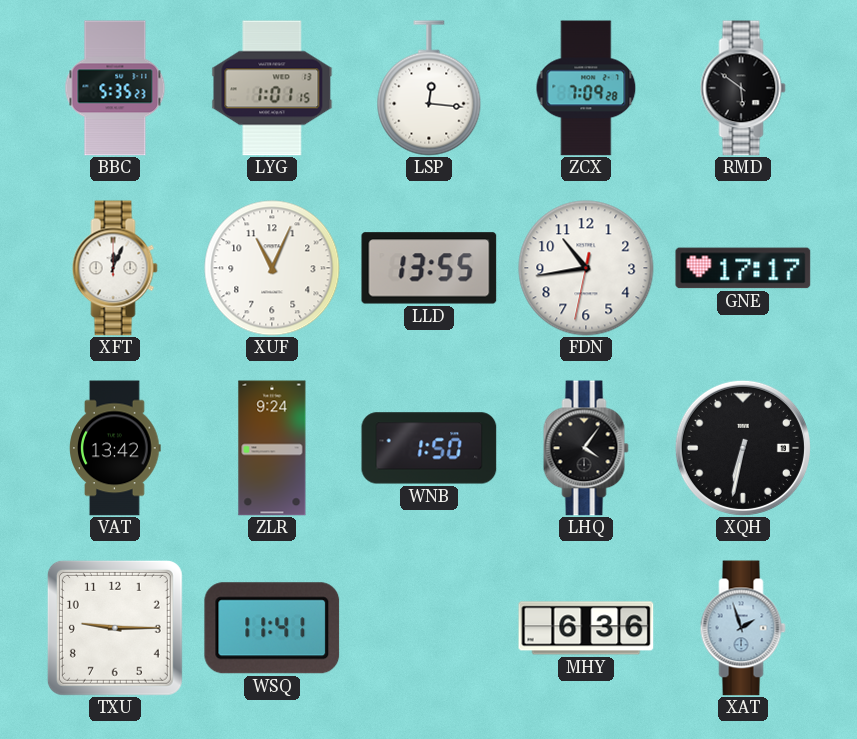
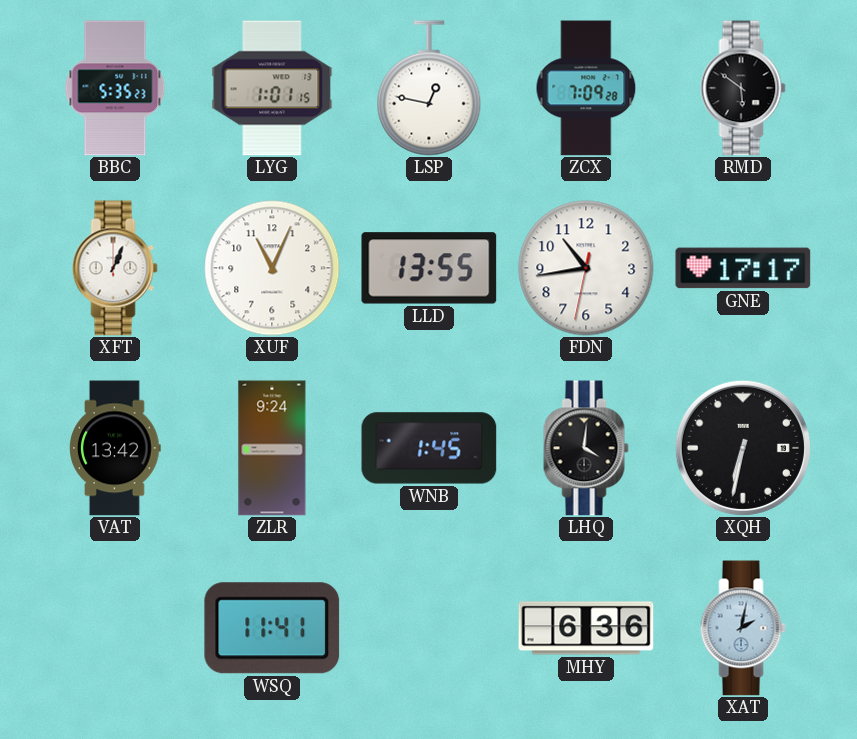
LSP: 12:16 -> 12:47
XFT: 12:04 -> 1:04
WNB: 1:50 -> 1:45
LHQ: 4:06 -> 4:01
TXU: 9:15 -> none
XAT: 1:57 -> 2:02
